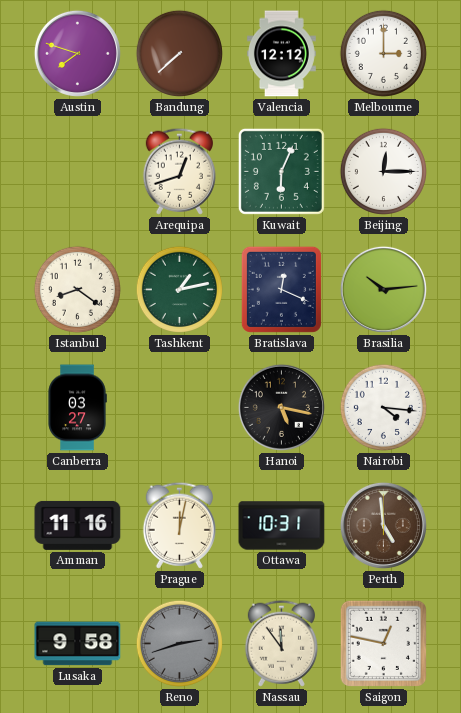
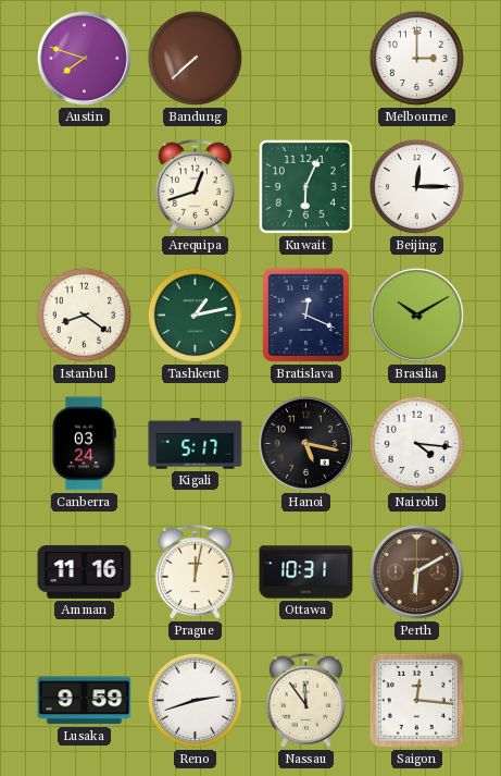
Valencia: 12:12 -> none
Brasilia: 10:14 -> 10:10
Canberra: 03:27 -> 03:24
Kigali: none -> 5:17
Perth: 4:59 -> 6:10
Lusaka: 9:58 -> 9:59
Reno dial: grey -> white
Saigon: 12:47 -> 12:16
